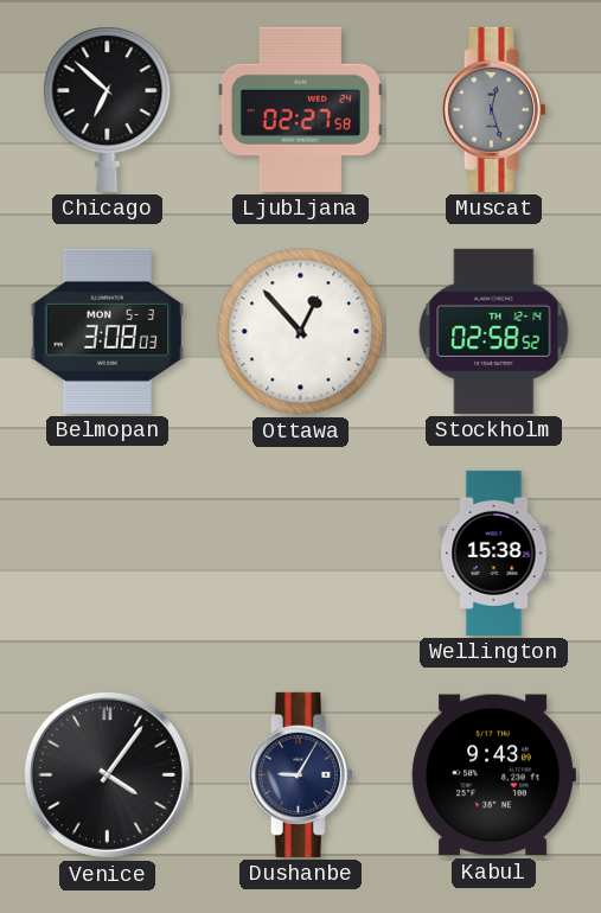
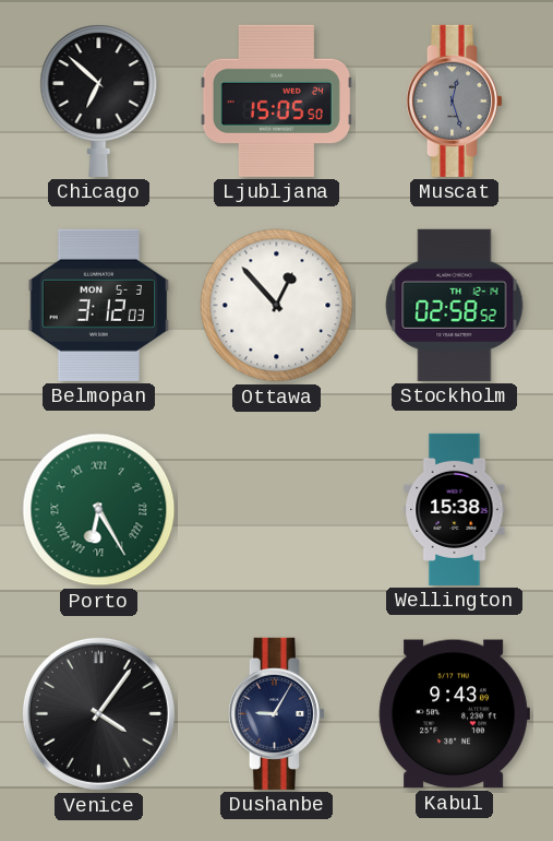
Ljubljana: 02:27 -> 15:05
Belmopan: 3:08 -> 3:12
Porto: none -> 6:25
